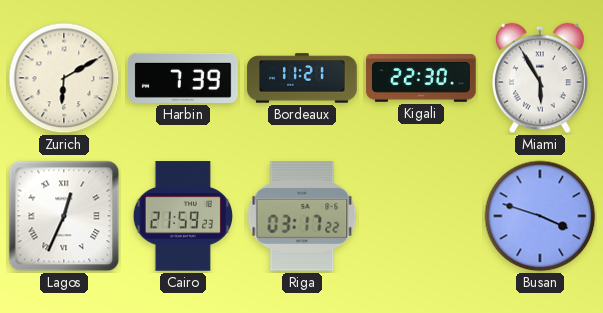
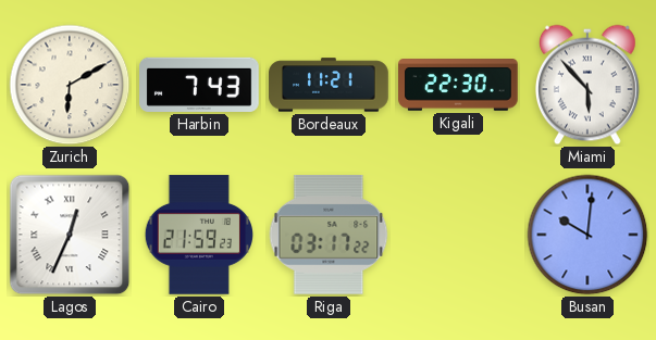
Harbin: 7:39 -> 7:43
Miami: 5:55 -> 5:53
Busan: 3:48 -> 10:01
